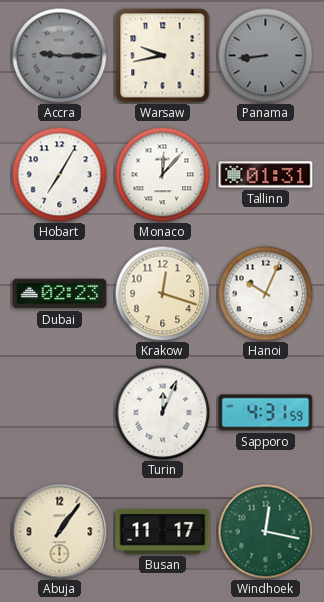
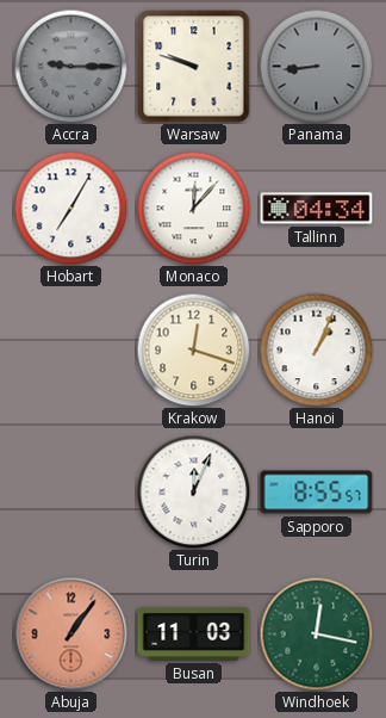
Warsaw: 9:43 -> 9:48
Tallinn: 01:31 -> 04:34
Dubai: 02:23 -> none
Hanoi: 10:04 -> 1:04
Sapporo: 4:31 -> 8:55
Abuja dial: cream -> salmon
Busan: 11:17 -> 11:03
